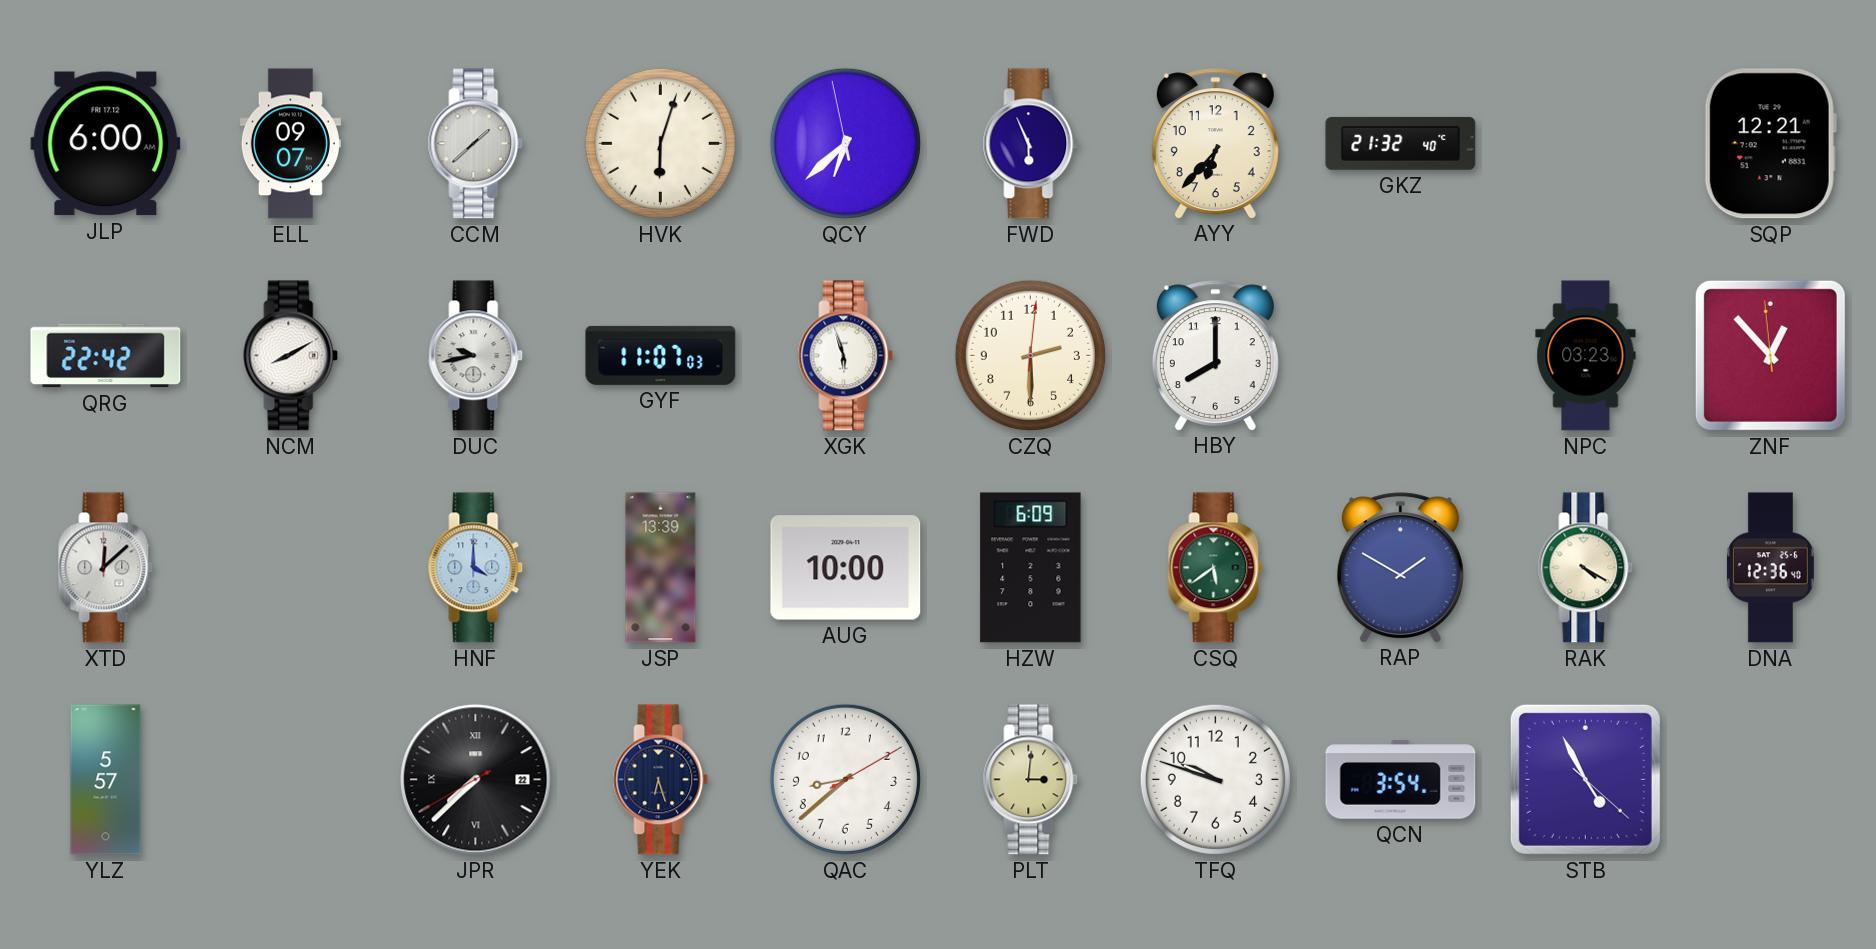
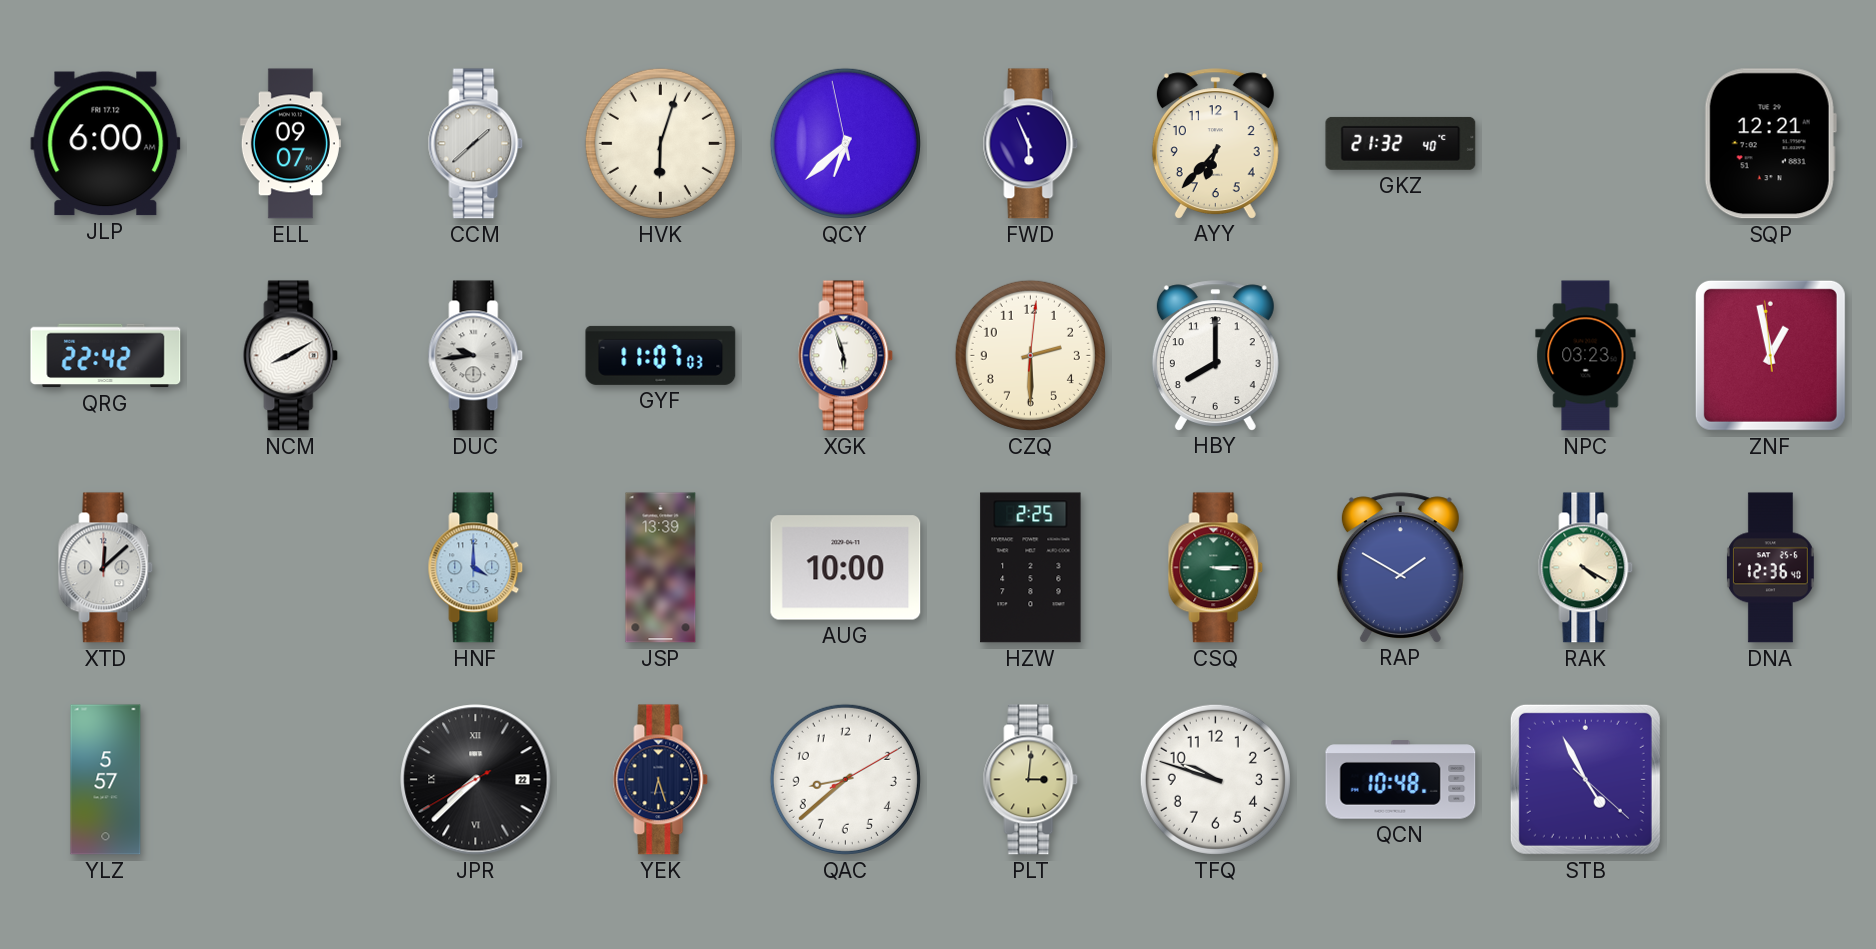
DUC: 9:43 -> 9:44
ZNF: 12:52 -> 12:57
HZW: 6:09 -> 2:25
CSQ: 5:39 -> 3:15
QCN: 3:54 -> 10:48
